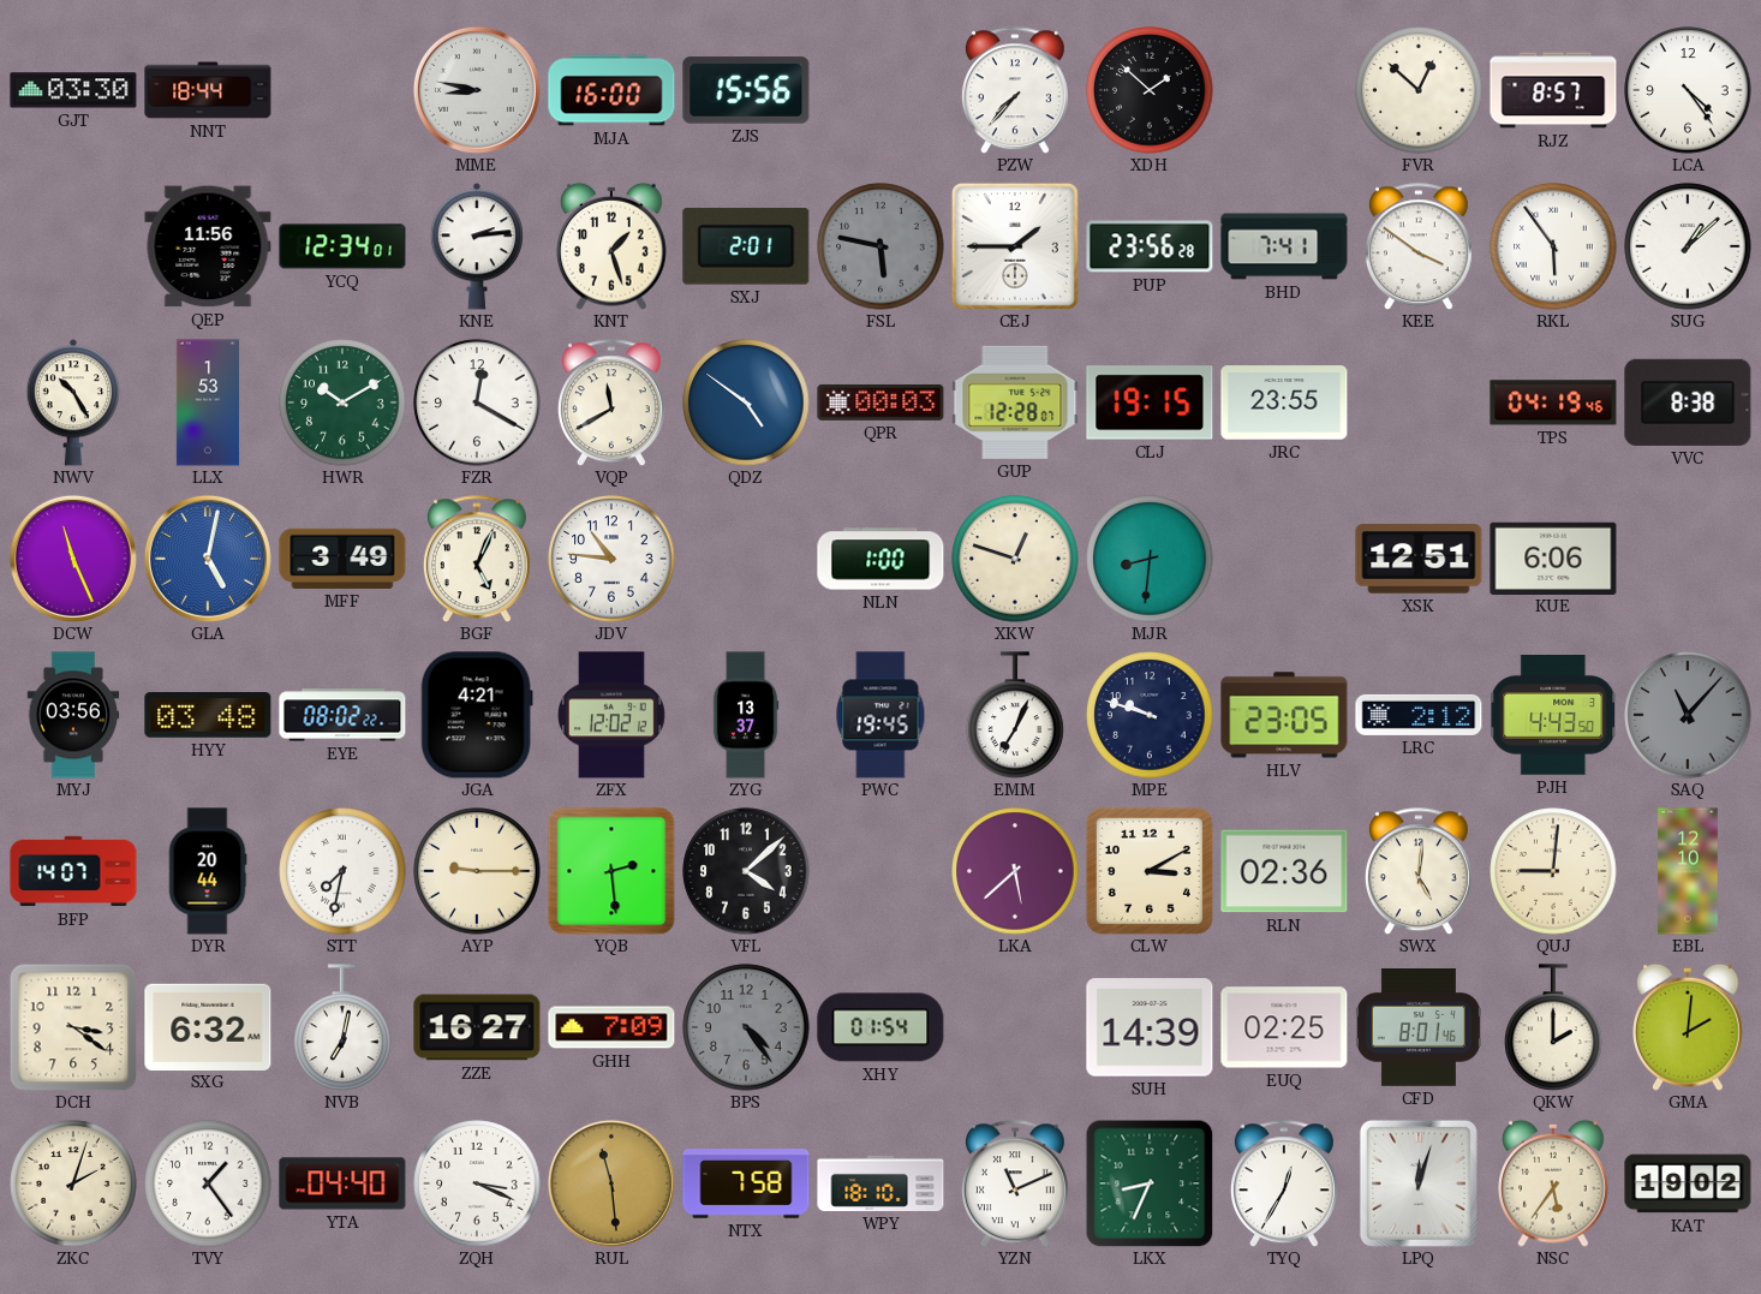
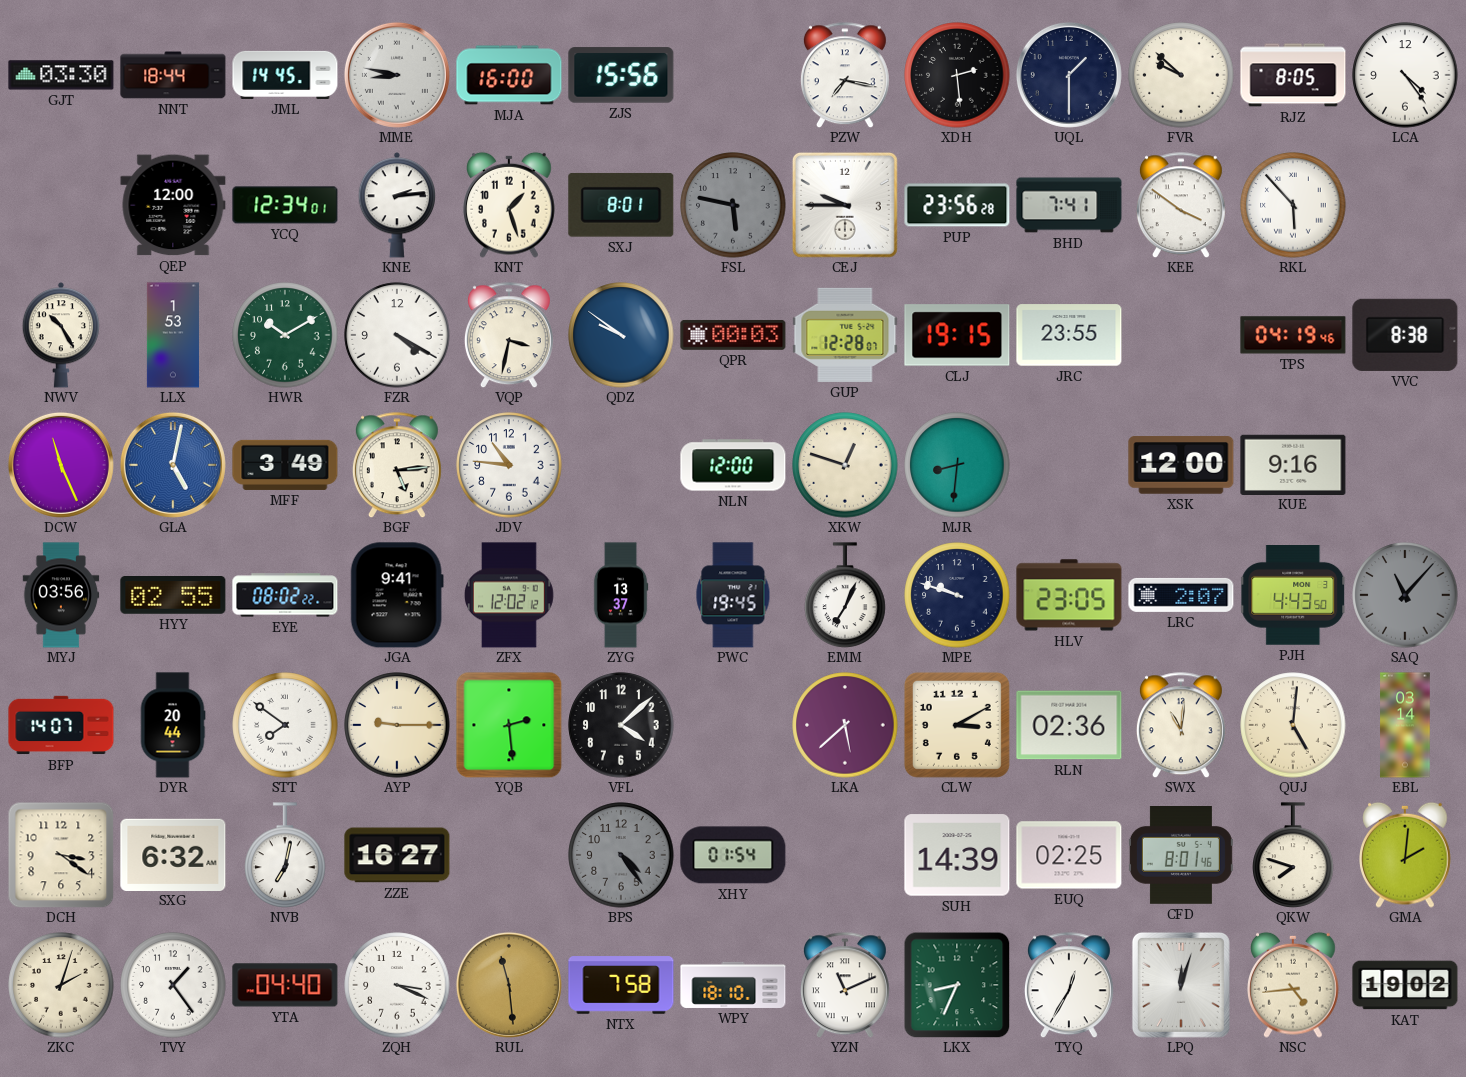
JML: none -> 14:45
PZW: 7:37 -> 7:17
XDH: 1:52 -> 2:29
UQL: none -> 1:30
FVR: 12:52 -> 9:52
RJZ: 8:57 -> 8:05
QEP: 11:56 -> 12:00
SXJ: 2:01 -> 8:01
CEJ: 1:45 -> 9:45
RKL: 5:54 -> 5:53
SUG: 1:08 -> none
FZR: 12:20 -> 4:20
VQP: 11:40 -> 3:32
QDZ: 4:51 -> 9:51
BGF: 5:04 -> 5:14
NLN: 1:00 -> 12:00
XSK: 12:51 -> 12:00
KUE: 6:06 -> 9:16
HYY: 03:48 -> 02:55
JGA: 4:21 -> 9:41
LRC: 2:12 -> 2:07
STT: 7:32 -> 7:51
SWX: 5:01 -> 11:01
QUJ: 9:01 -> 5:01
EBL: 12:10 -> 03:14
GHH: 7:09 -> none
QKW: 2:00 -> 7:48
NSC: 5:36 -> 4:44
